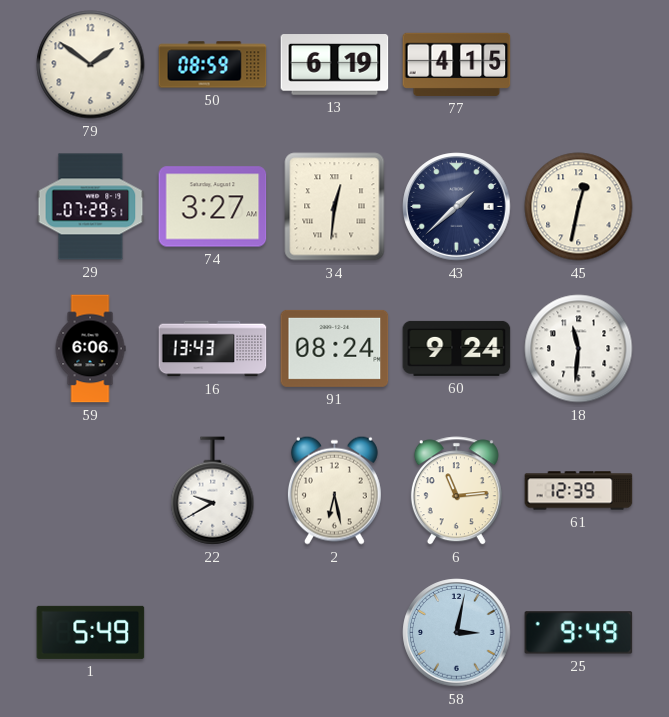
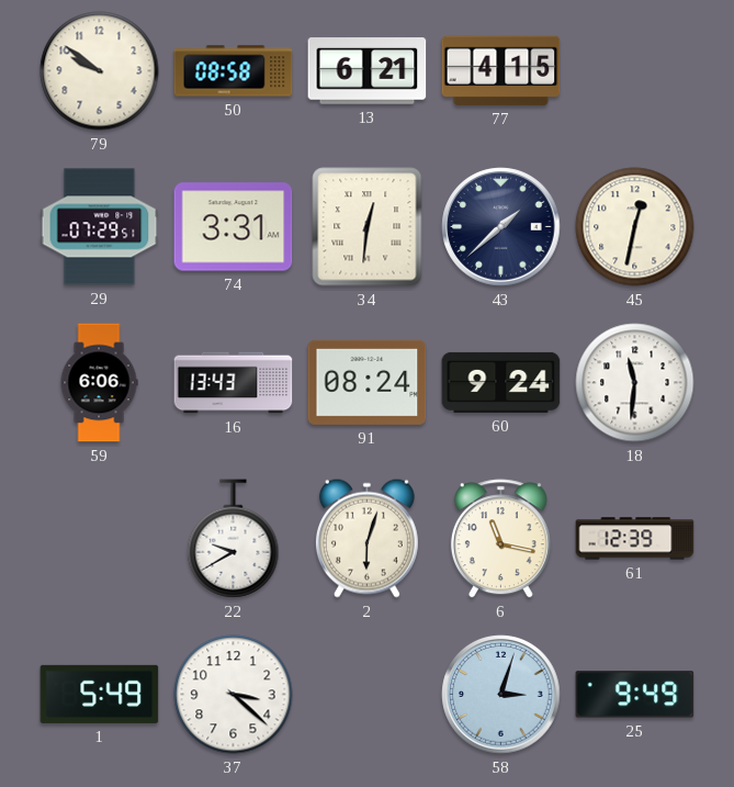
79: 1:51 -> 9:51
50: 08:59 -> 08:58
13: 6:19 -> 6:21
74: 3:27 -> 3:31
2: 6:28 -> 6:03
6: 11:14 -> 11:17
37: none -> 3:22
58: 3:02 -> 3:03
